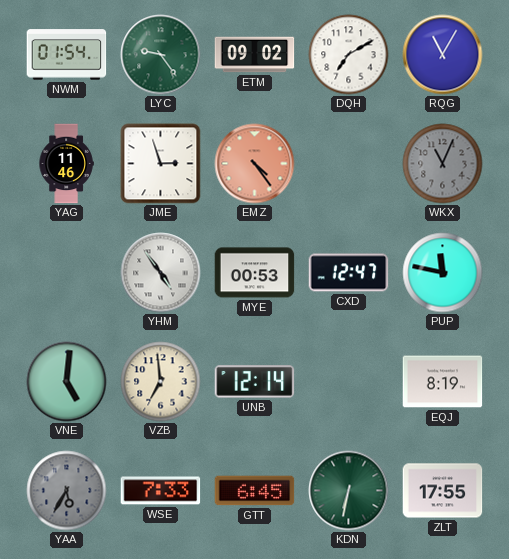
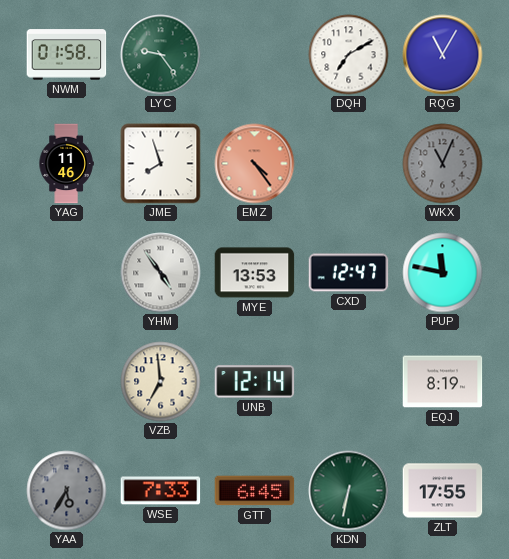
NWM: 01:54 -> 01:58
ETM: 09:02 -> none
JME: 2:57 -> 7:57
MYE: 00:53 -> 13:53
VNE: 5:01 -> none
